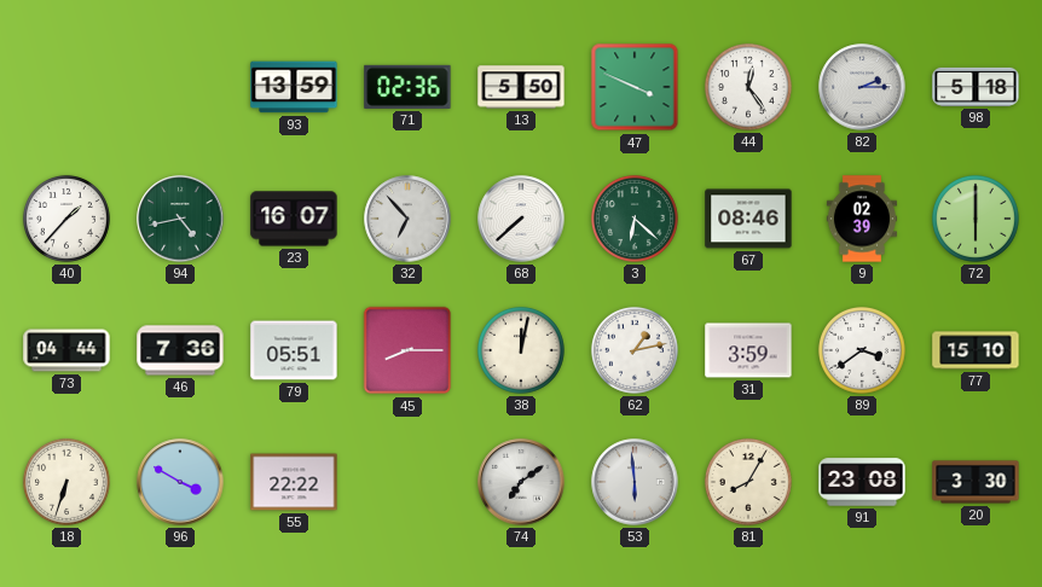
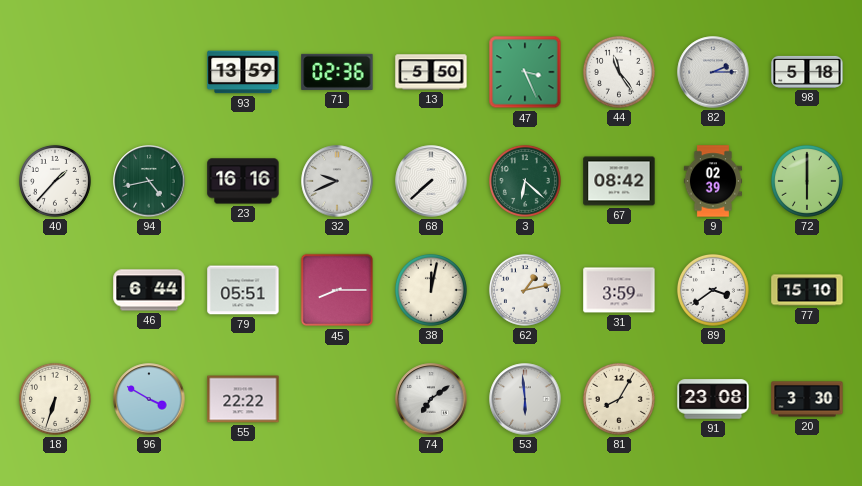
47: 3:49 -> 3:26
44: 12:24 -> 11:24
23: 16:07 -> 16:16
32: 6:53 -> 9:41
67: 08:46 -> 08:42
73: 04:44 -> none
46: 7:36 -> 6:44
